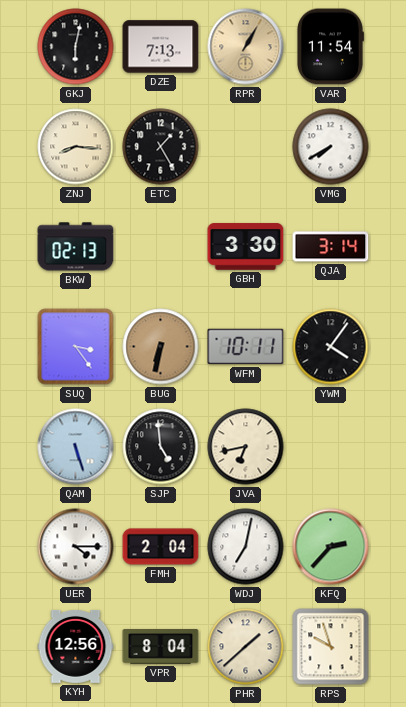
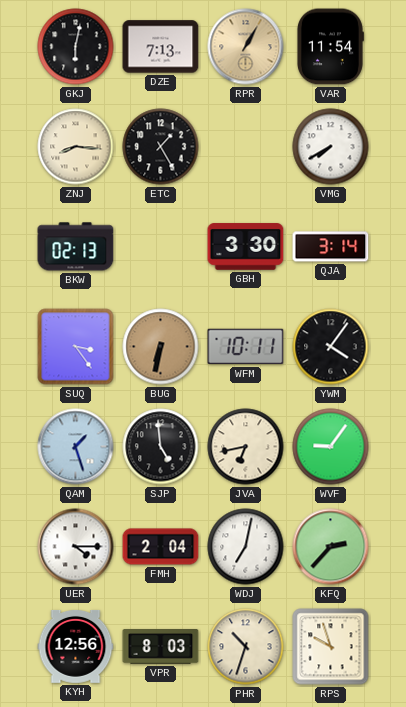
QAM: 5:27 -> 1:27
WVF: none -> 9:06
VPR: 8:04 -> 8:03
PHR: 1:38 -> 10:33
